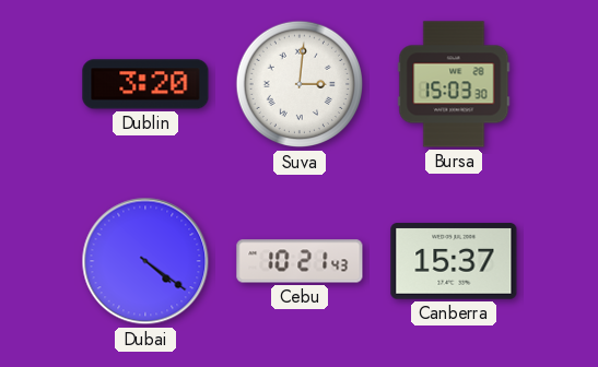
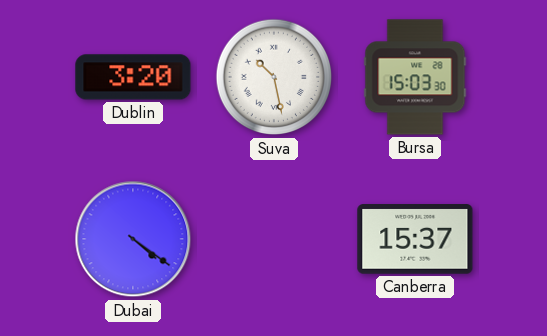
Suva: 3:01 -> 10:28
Cebu: 10:21 -> none
